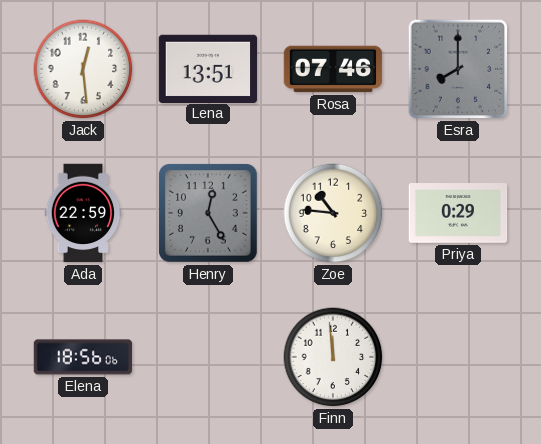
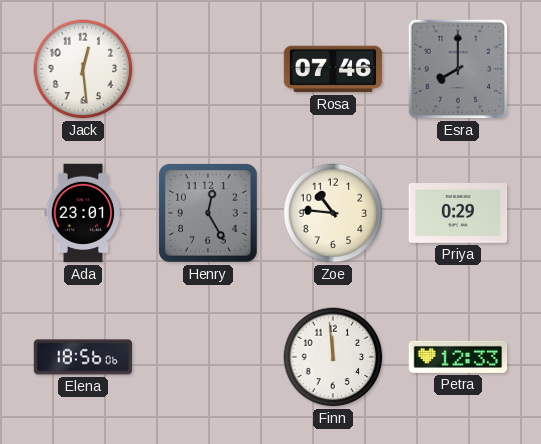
Lena: 13:51 -> none
Ada: 22:59 -> 23:01
Petra: none -> 12:33
